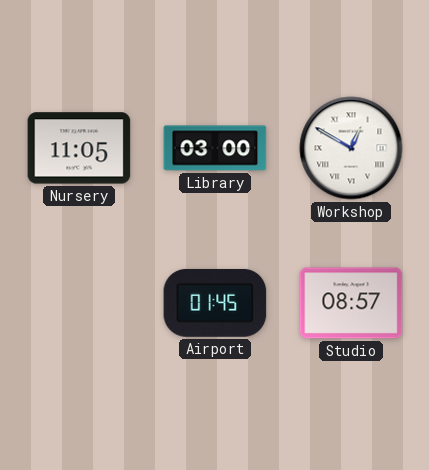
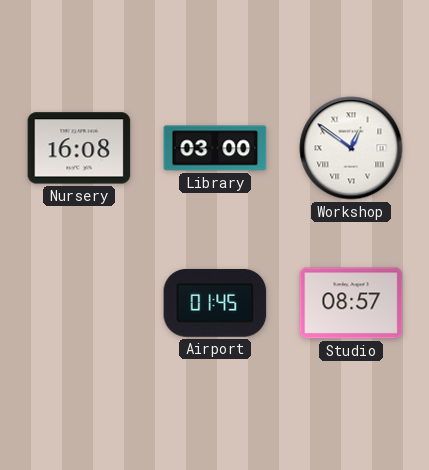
Nursery: 11:05 -> 16:08
Workshop: 12:50 -> 12:51
